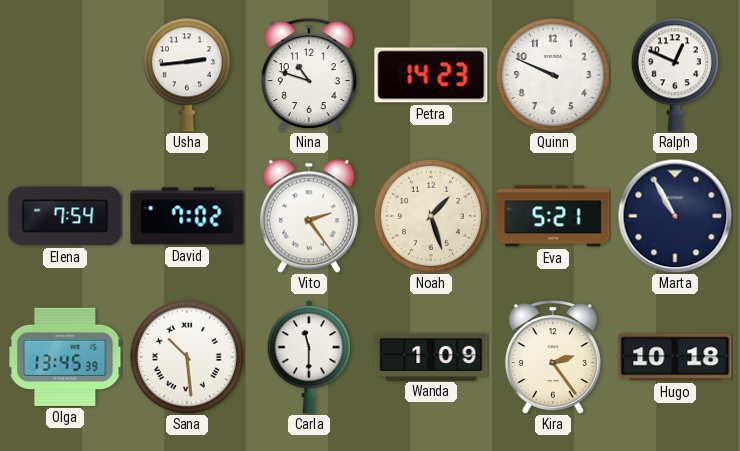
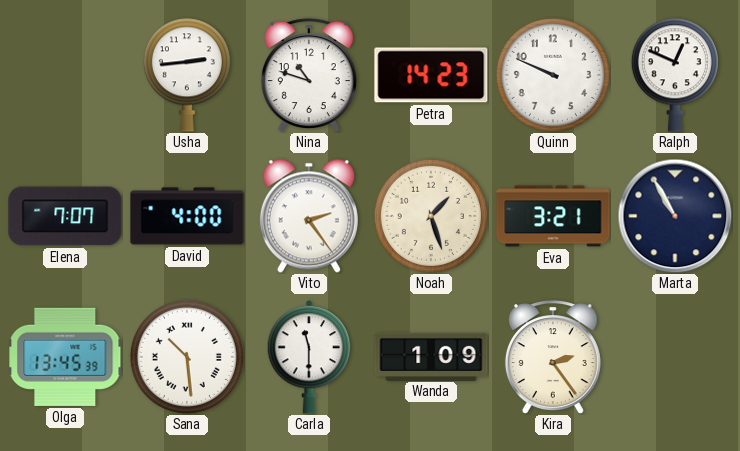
Elena: 7:54 -> 7:07
David: 7:02 -> 4:00
Eva: 5:21 -> 3:21
Hugo: 10:18 -> none
